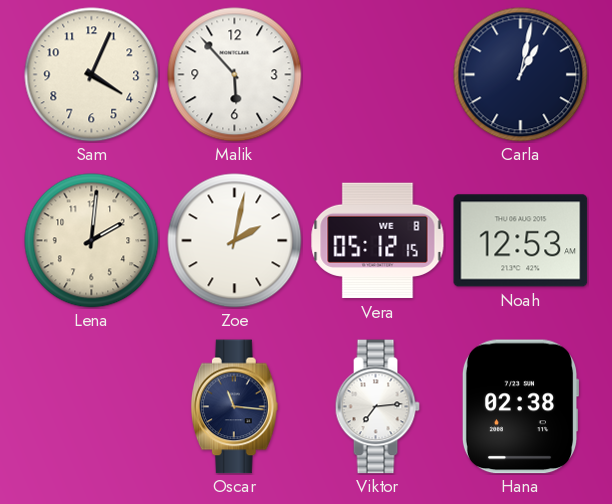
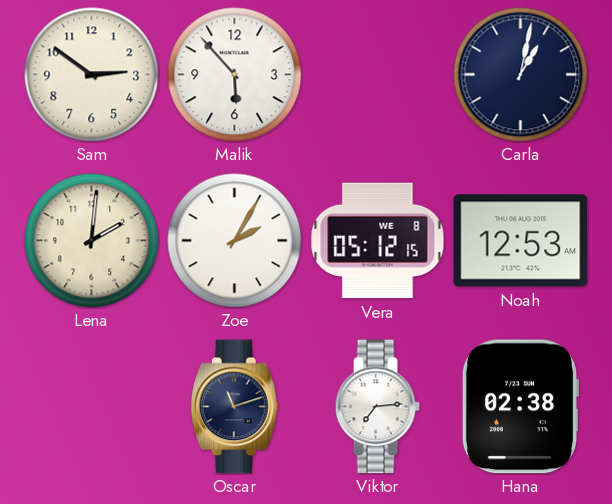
Sam: 4:04 -> 2:51
Zoe: 2:02 -> 2:05
Oscar: 11:16 -> 11:12
